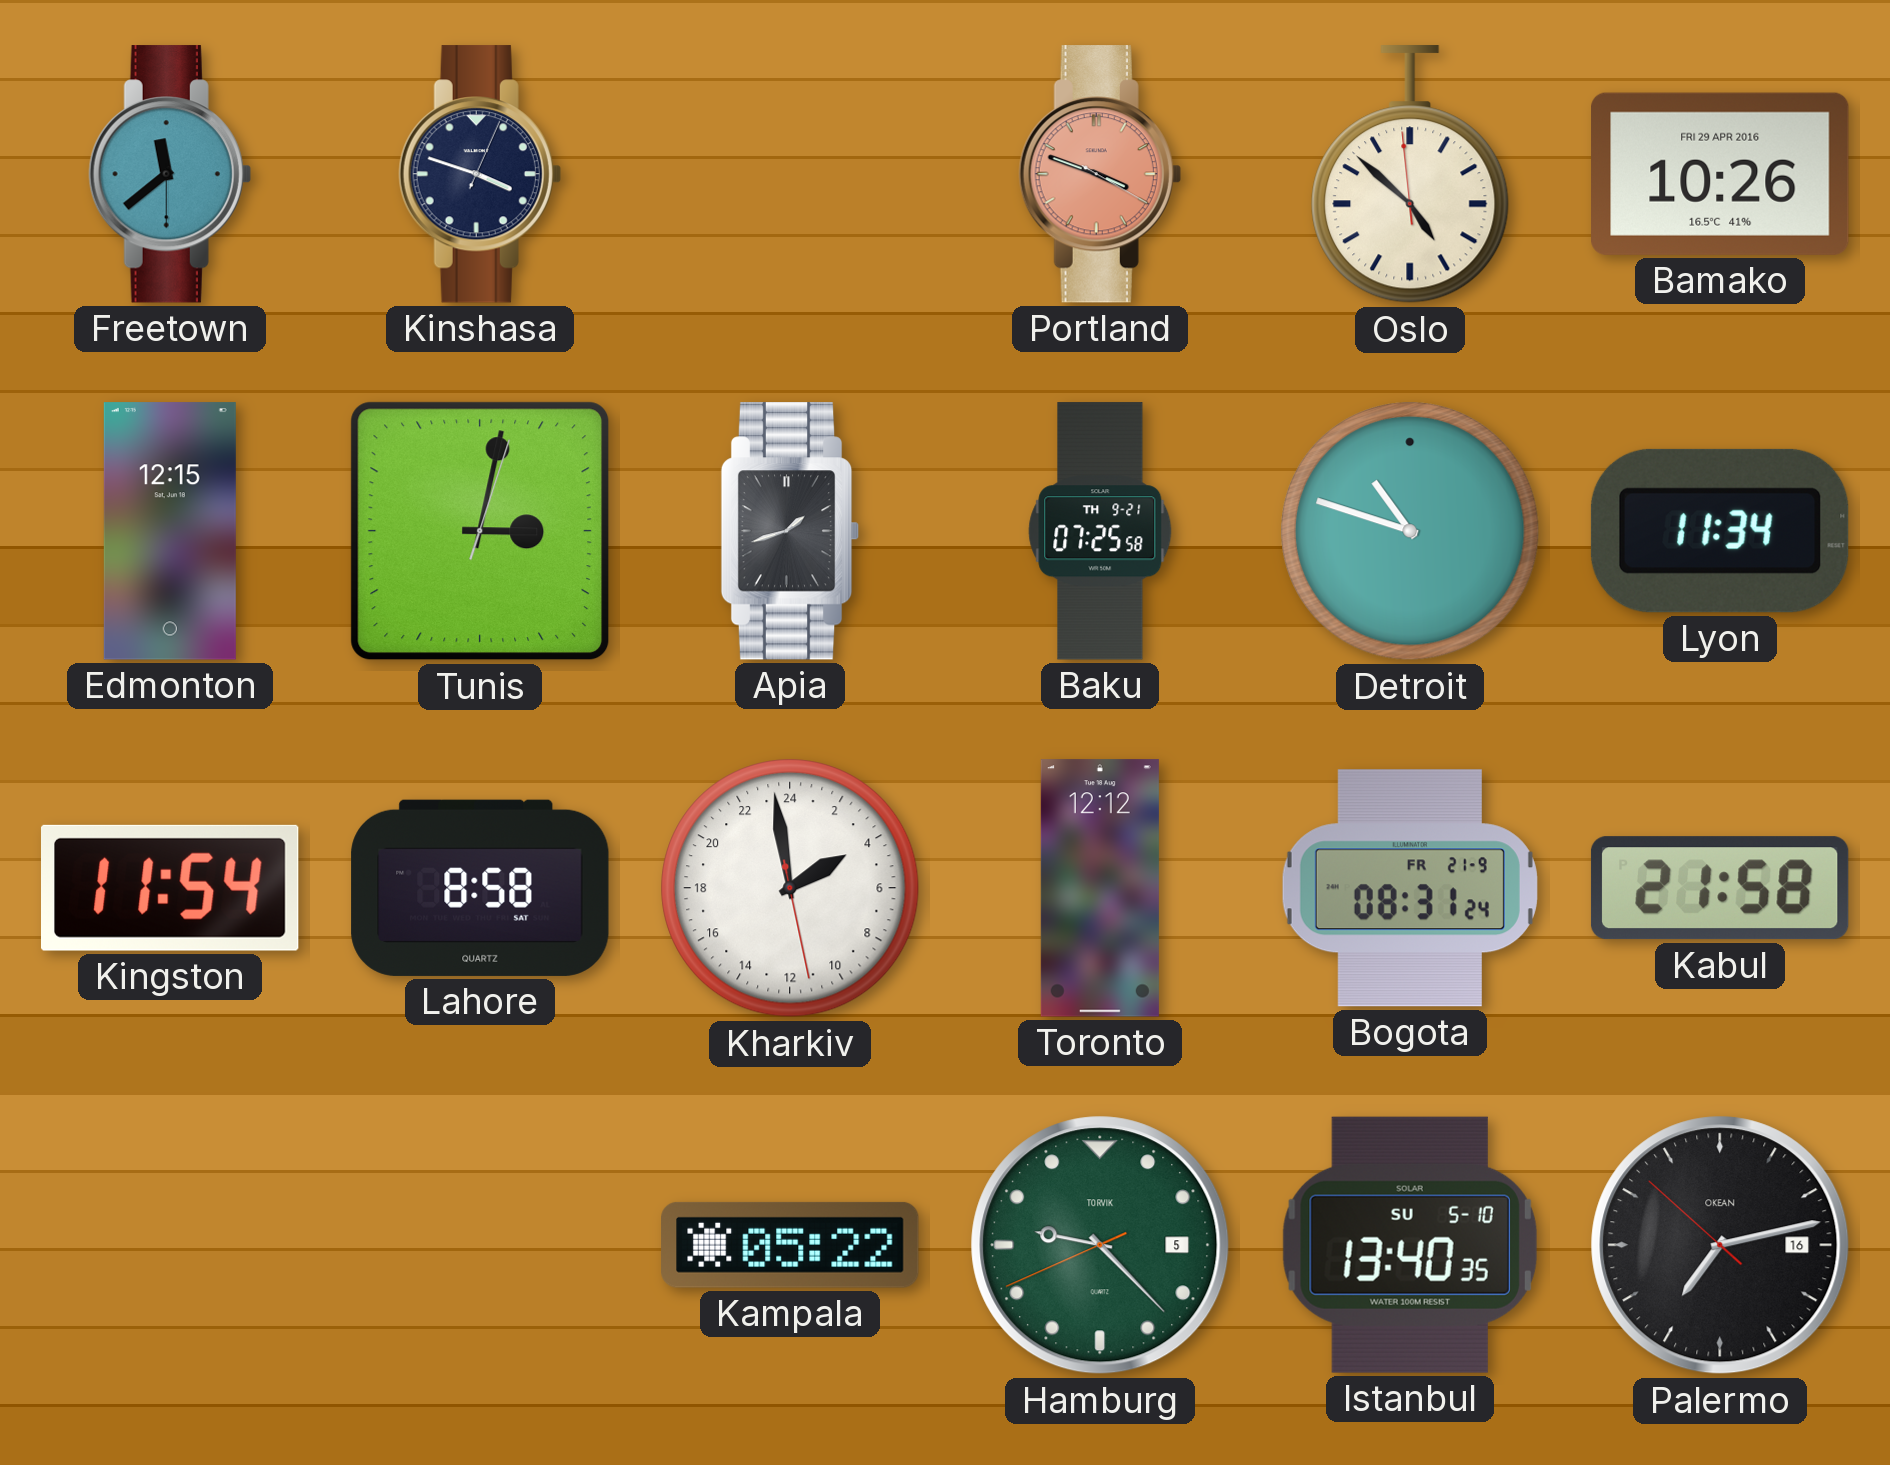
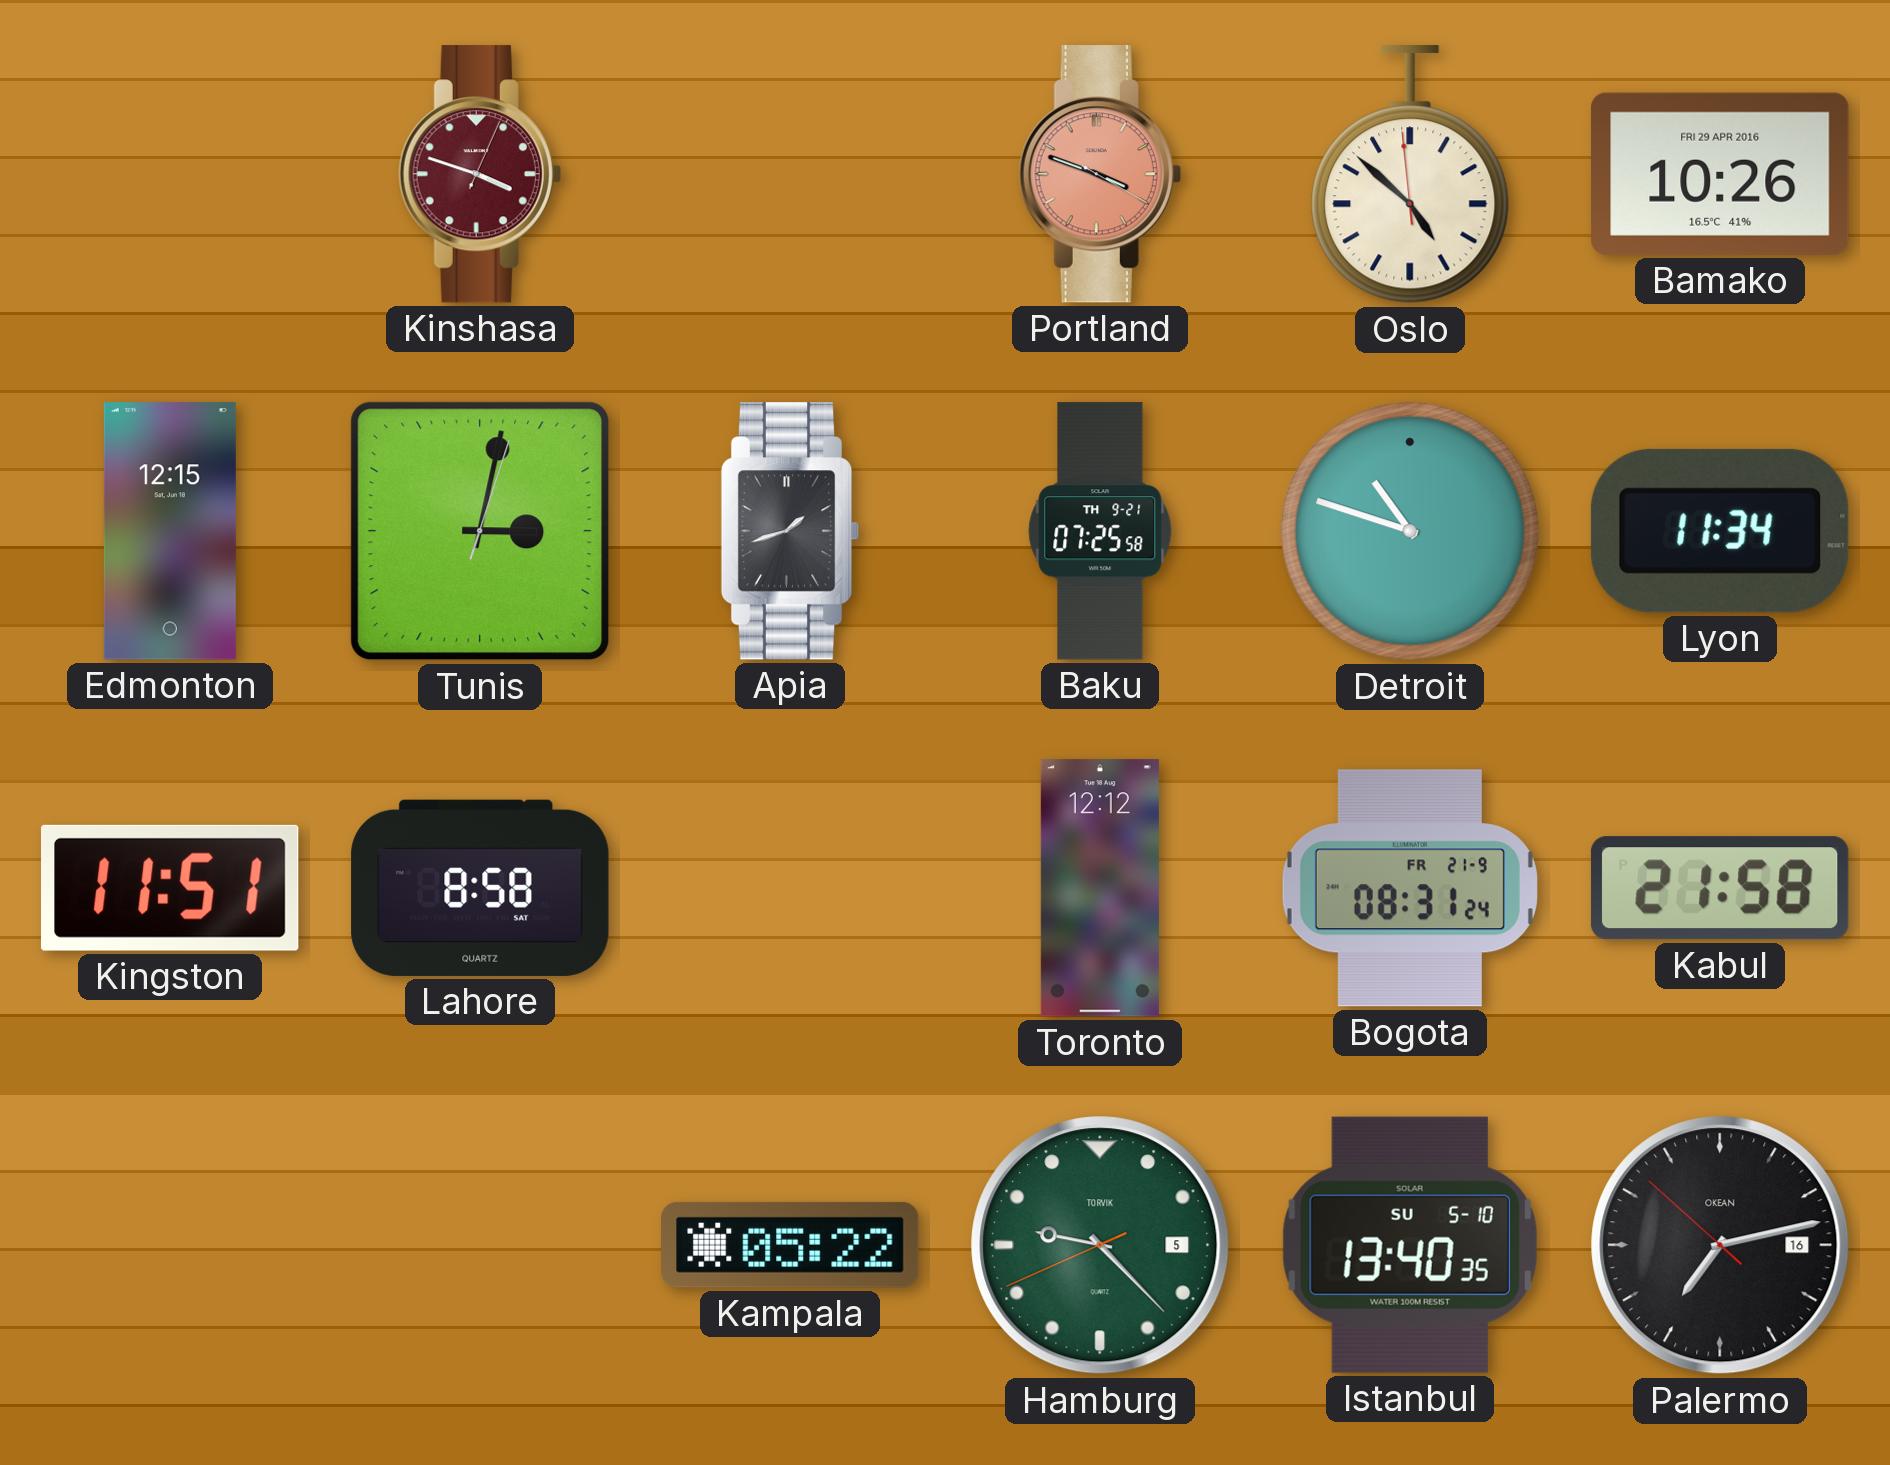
Freetown: 11:38 -> none
Kinshasa dial: navy -> burgundy
Kingston: 11:54 -> 11:51
Kharkiv: 3:58 -> none
